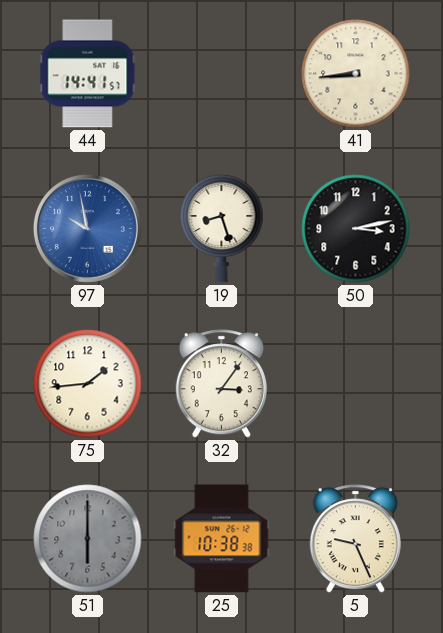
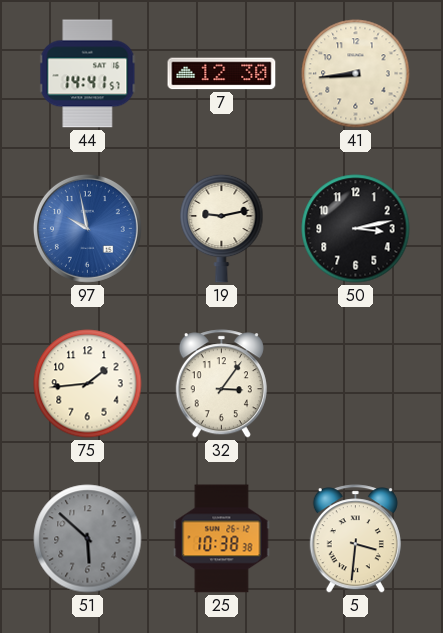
7: none -> 12:30
19: 8:27 -> 9:13
51: 6:00 -> 5:52
5: 9:26 -> 3:31
